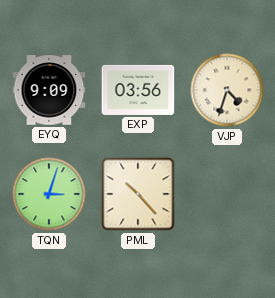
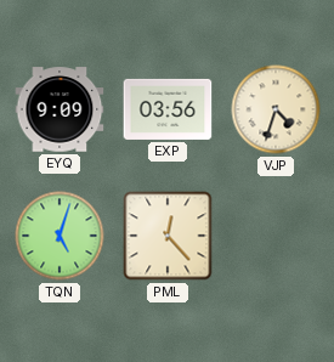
TQN: 3:03 -> 5:03
PML: 10:23 -> 12:23
